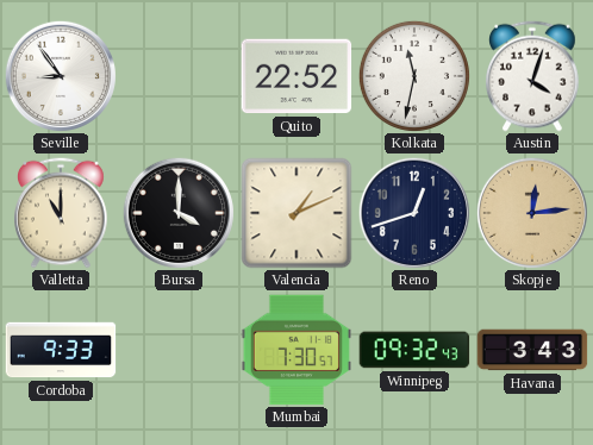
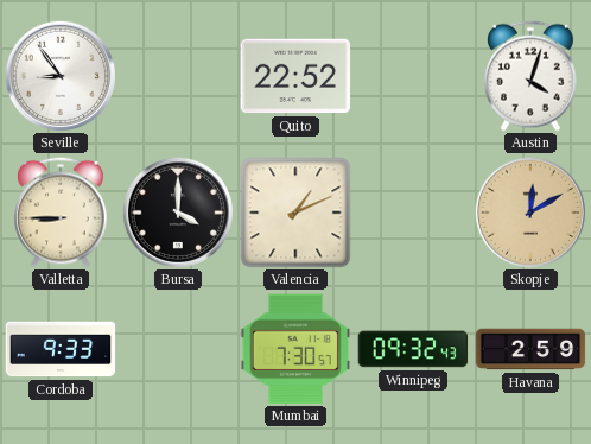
Kolkata: 11:32 -> none
Valletta: 11:00 -> 8:45
Reno: 12:42 -> none
Skopje: 12:14 -> 12:10
Havana: 3:43 -> 2:59
